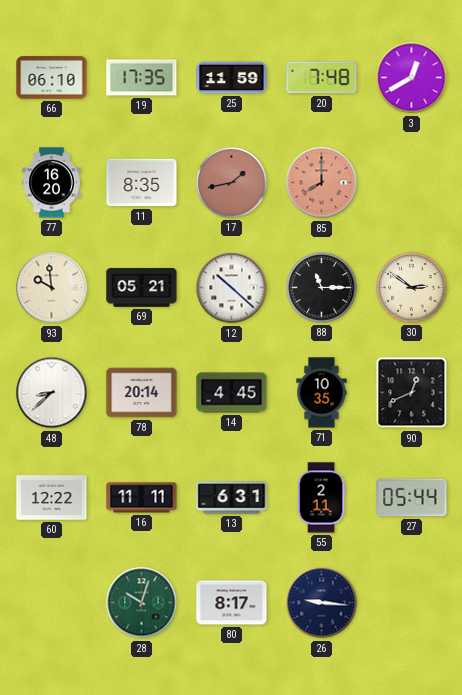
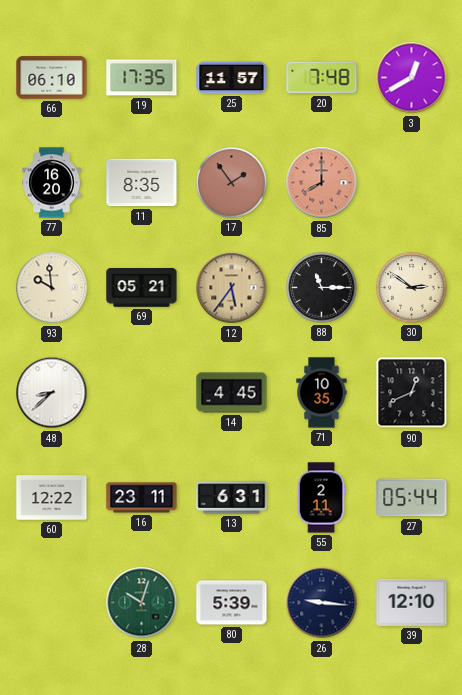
25: 11:59 -> 11:57
17: 1:43 -> 1:54
12: 10:22 -> 5:36
12 dial: white -> champagne
78: 20:14 -> none
16: 11:11 -> 23:11
80: 8:17 -> 5:39
39: none -> 12:10
